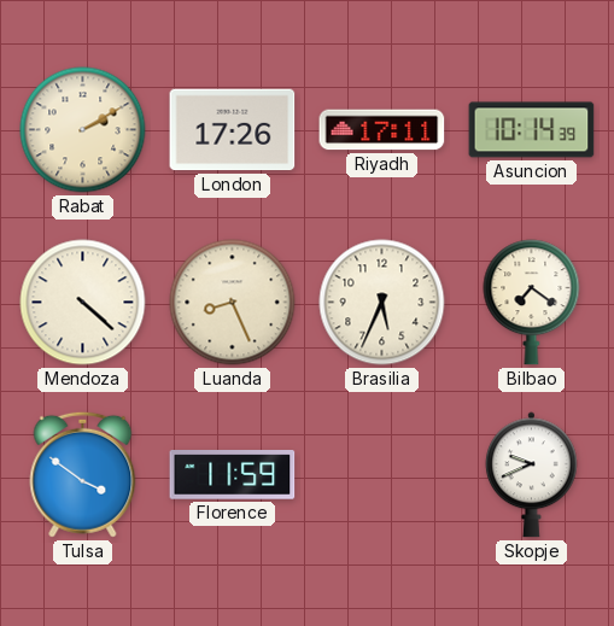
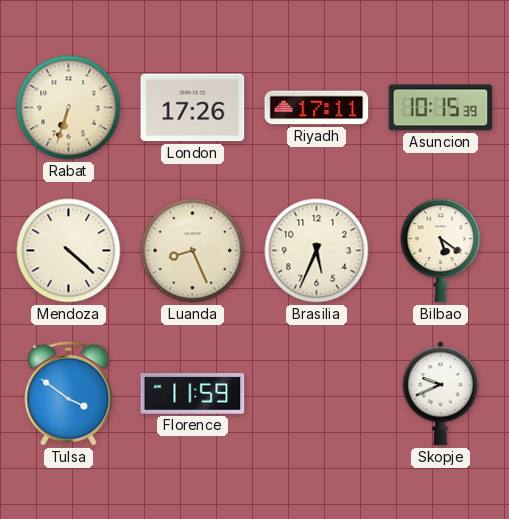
Rabat: 2:10 -> 6:33
Asuncion: 10:14 -> 10:15
Bilbao: 7:21 -> 5:21
